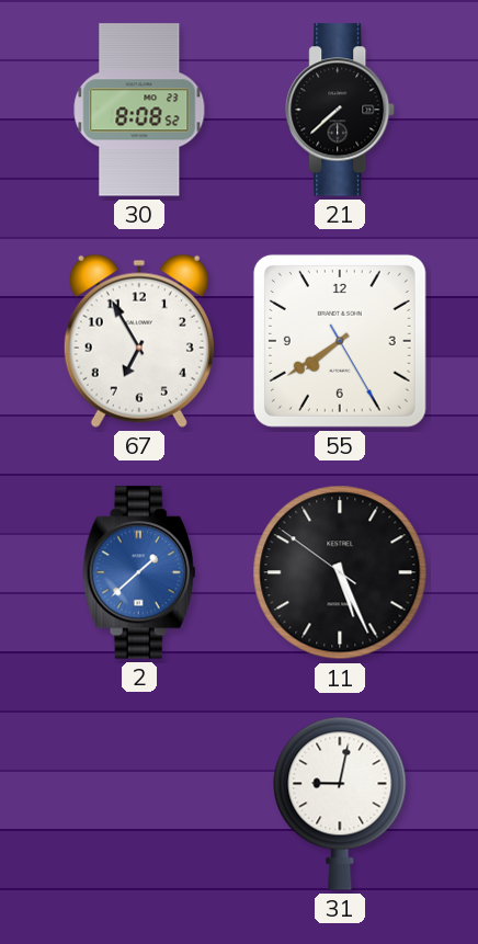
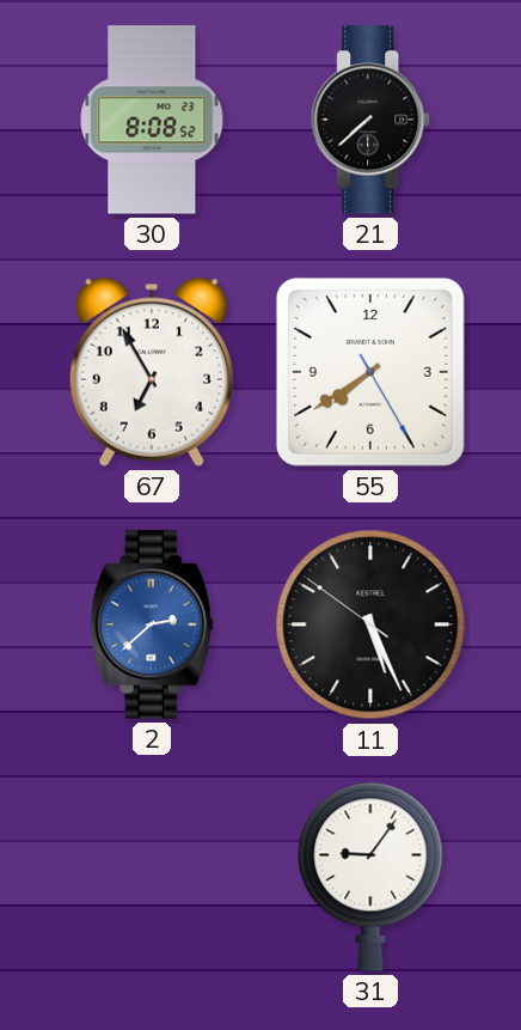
2: 1:38 -> 2:38
31: 9:02 -> 9:06
